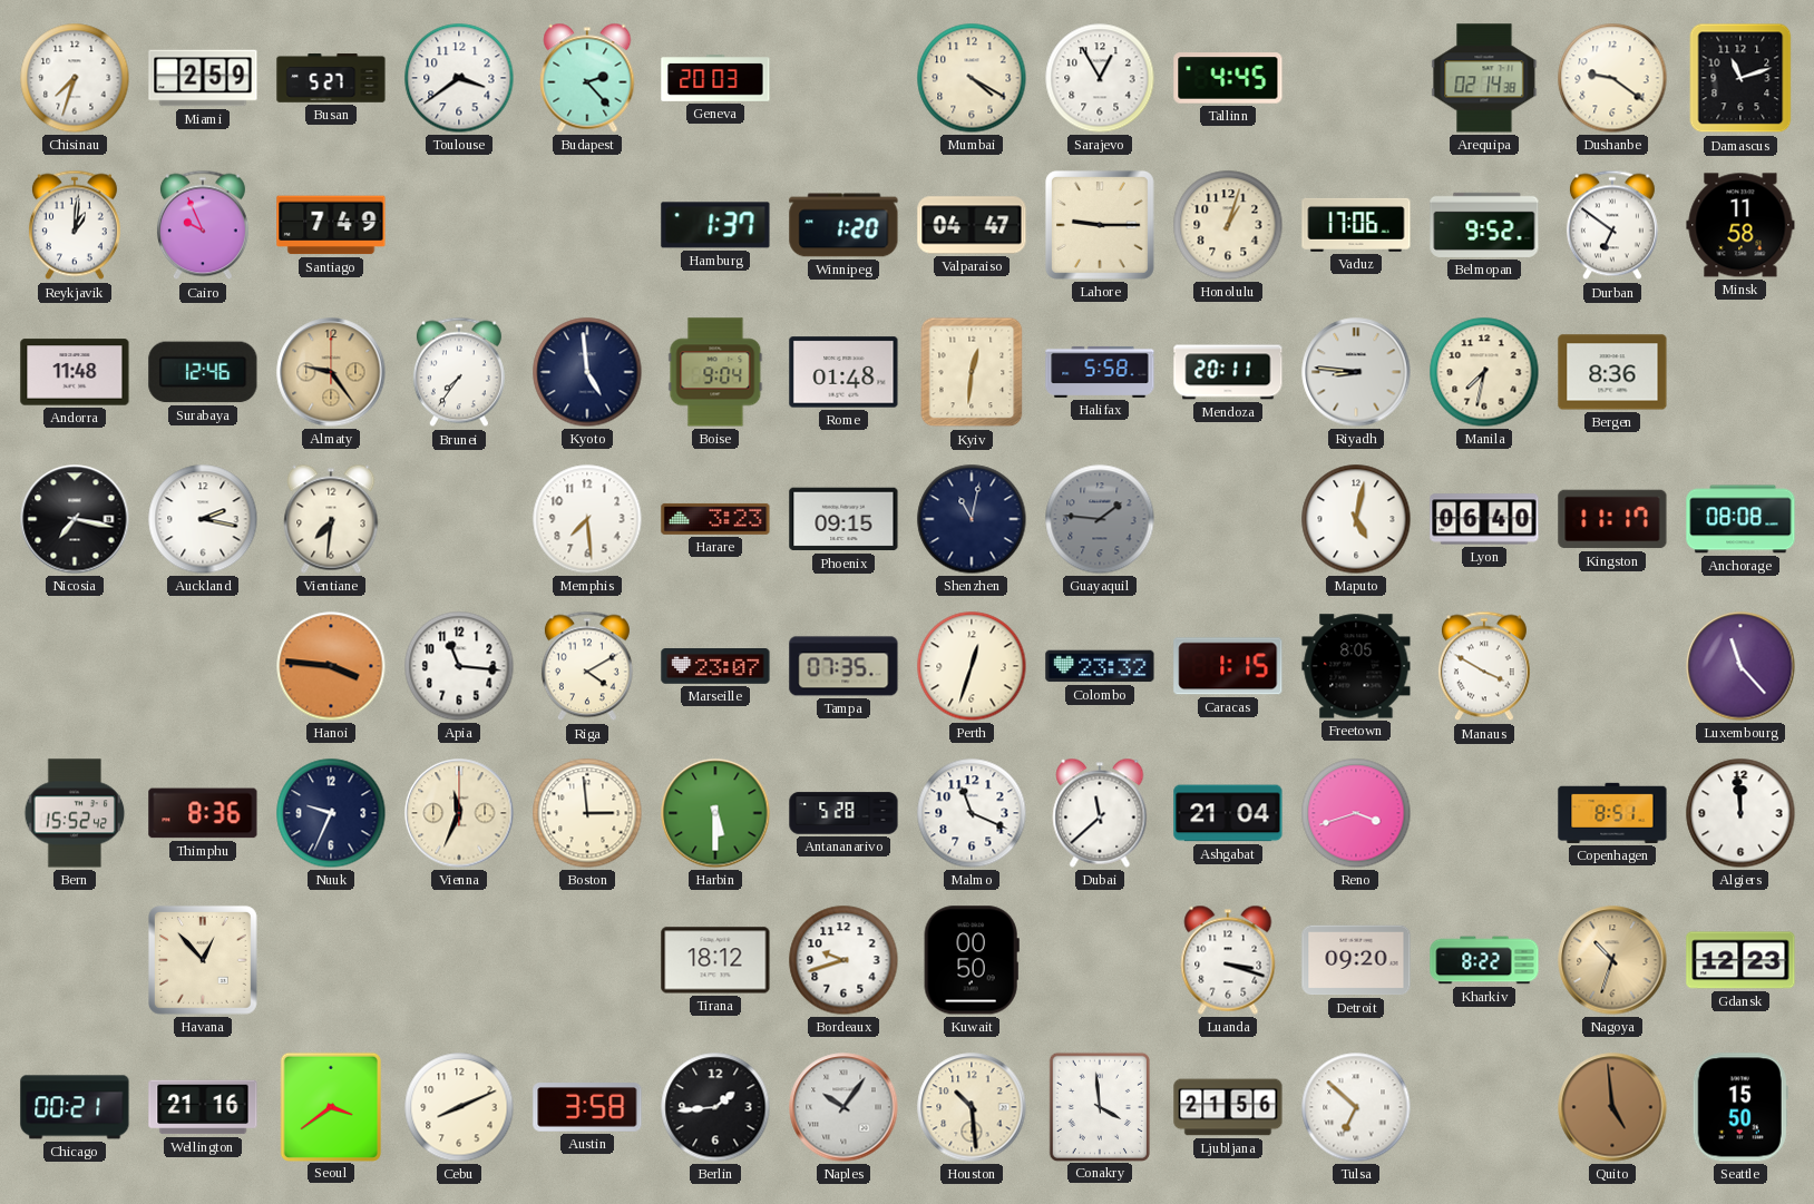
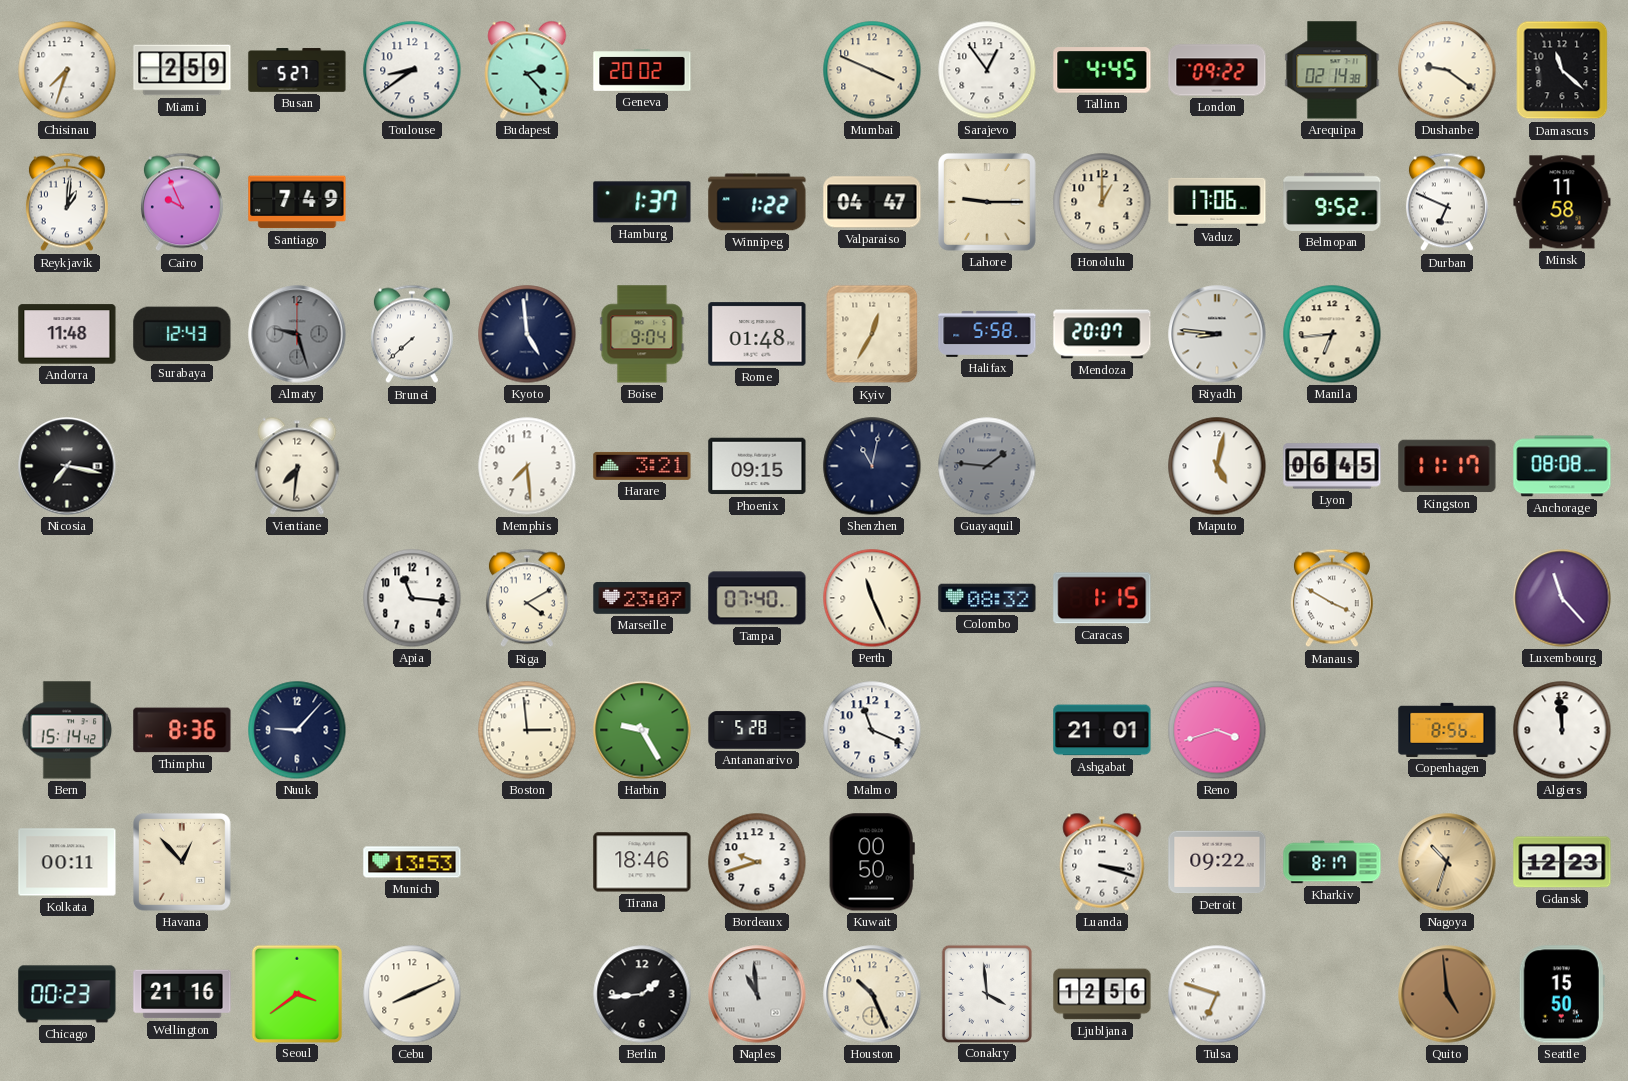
Toulouse: 3:39 -> 8:39
Geneva: 20:03 -> 20:02
Mumbai: 4:20 -> 3:49
Sarajevo: 12:55 -> 12:54
London: none -> 09:22
Damascus: 11:12 -> 11:22
Winnipeg: 1:20 -> 1:22
Honolulu: 1:03 -> 1:00
Durban: 6:51 -> 6:49
Surabaya: 12:46 -> 12:43
Almaty: 9:24 -> 9:27
Almaty dial: champagne -> grey
Brunei: 7:36 -> 7:38
Kyiv: 12:31 -> 12:35
Mendoza: 20:11 -> 20:07
Manila: 7:32 -> 6:44
Bergen: 8:36 -> none
Auckland: 2:17 -> none
Harare: 3:23 -> 3:21
Lyon: 06:40 -> 06:45
Hanoi: 3:46 -> none
Tampa: 07:35 -> 07:40
Perth: 12:33 -> 11:26
Colombo: 23:32 -> 08:32
Freetown: 8:05 -> none
Bern: 15:52 -> 15:14
Nuuk: 9:34 -> 9:07
Vienna: 11:34 -> none
Harbin: 5:30 -> 9:25
Dubai: 11:38 -> none
Ashgabat: 21:04 -> 21:01
Copenhagen: 8:51 -> 8:56
Kolkata: none -> 00:11
Munich: none -> 13:53
Tirana: 18:12 -> 18:46
Detroit: 09:20 -> 09:22
Kharkiv: 8:22 -> 8:17
Chicago: 00:21 -> 00:23
Austin: 3:58 -> none
Naples: 10:06 -> 10:59
Houston: 10:29 -> 10:26
Ljubljana: 21:56 -> 12:56
Tulsa: 6:52 -> 6:48
